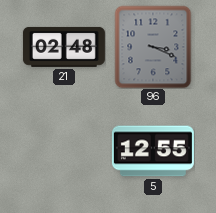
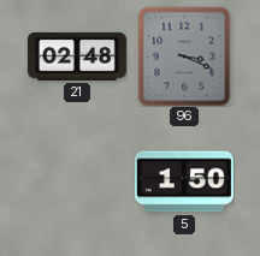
5: 12:55 -> 1:50
